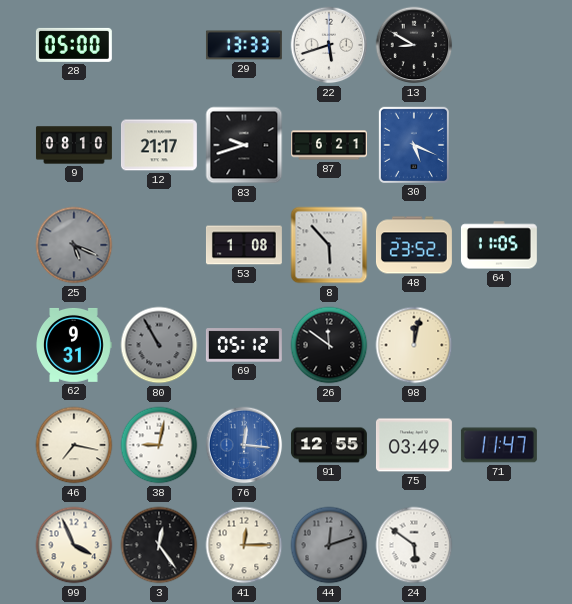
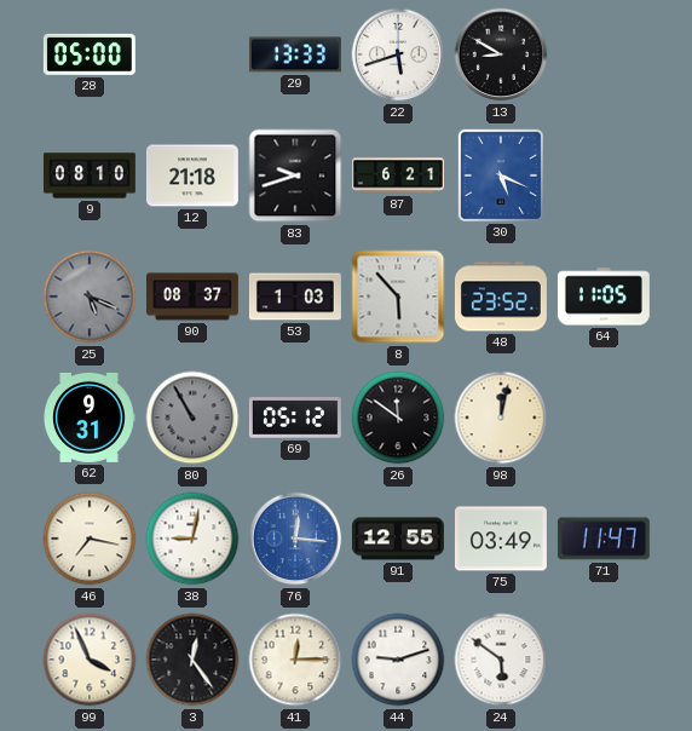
12: 21:17 -> 21:18
90: none -> 08:37
53: 1:08 -> 1:03
44: 12:12 -> 9:12
44 dial: grey -> white
